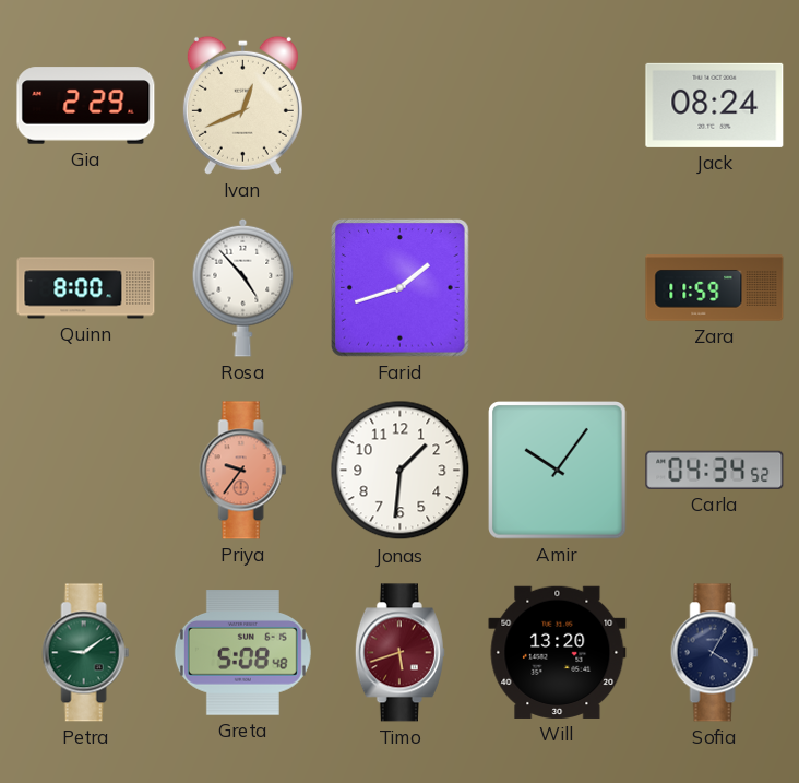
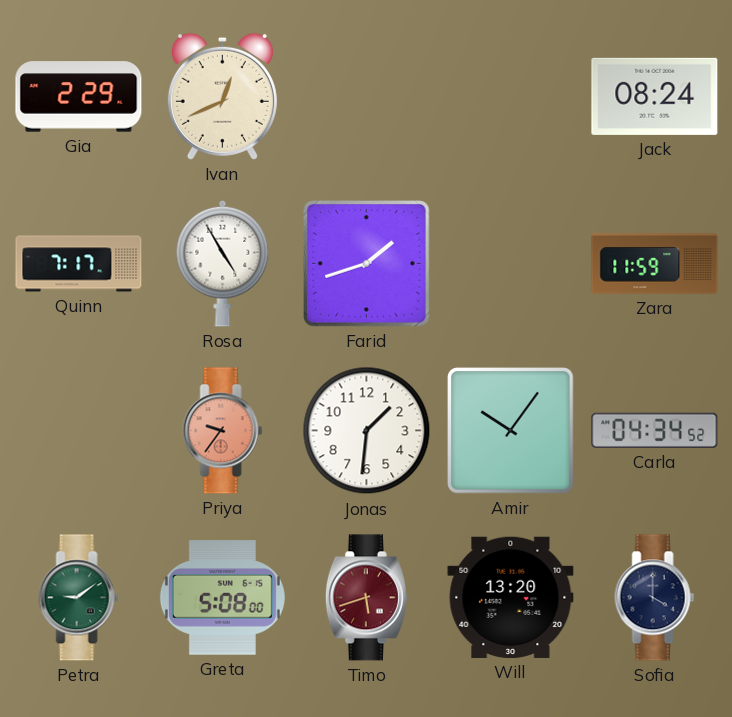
Quinn: 8:00 -> 7:17
Rosa: 4:53 -> 4:55
Greta: 5:08:48 -> 5:08:00
Sofia: 4:05 -> 4:00
